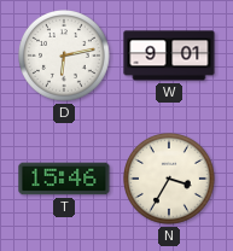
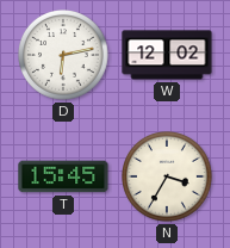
W: 9:01 -> 12:02
T: 15:46 -> 15:45
